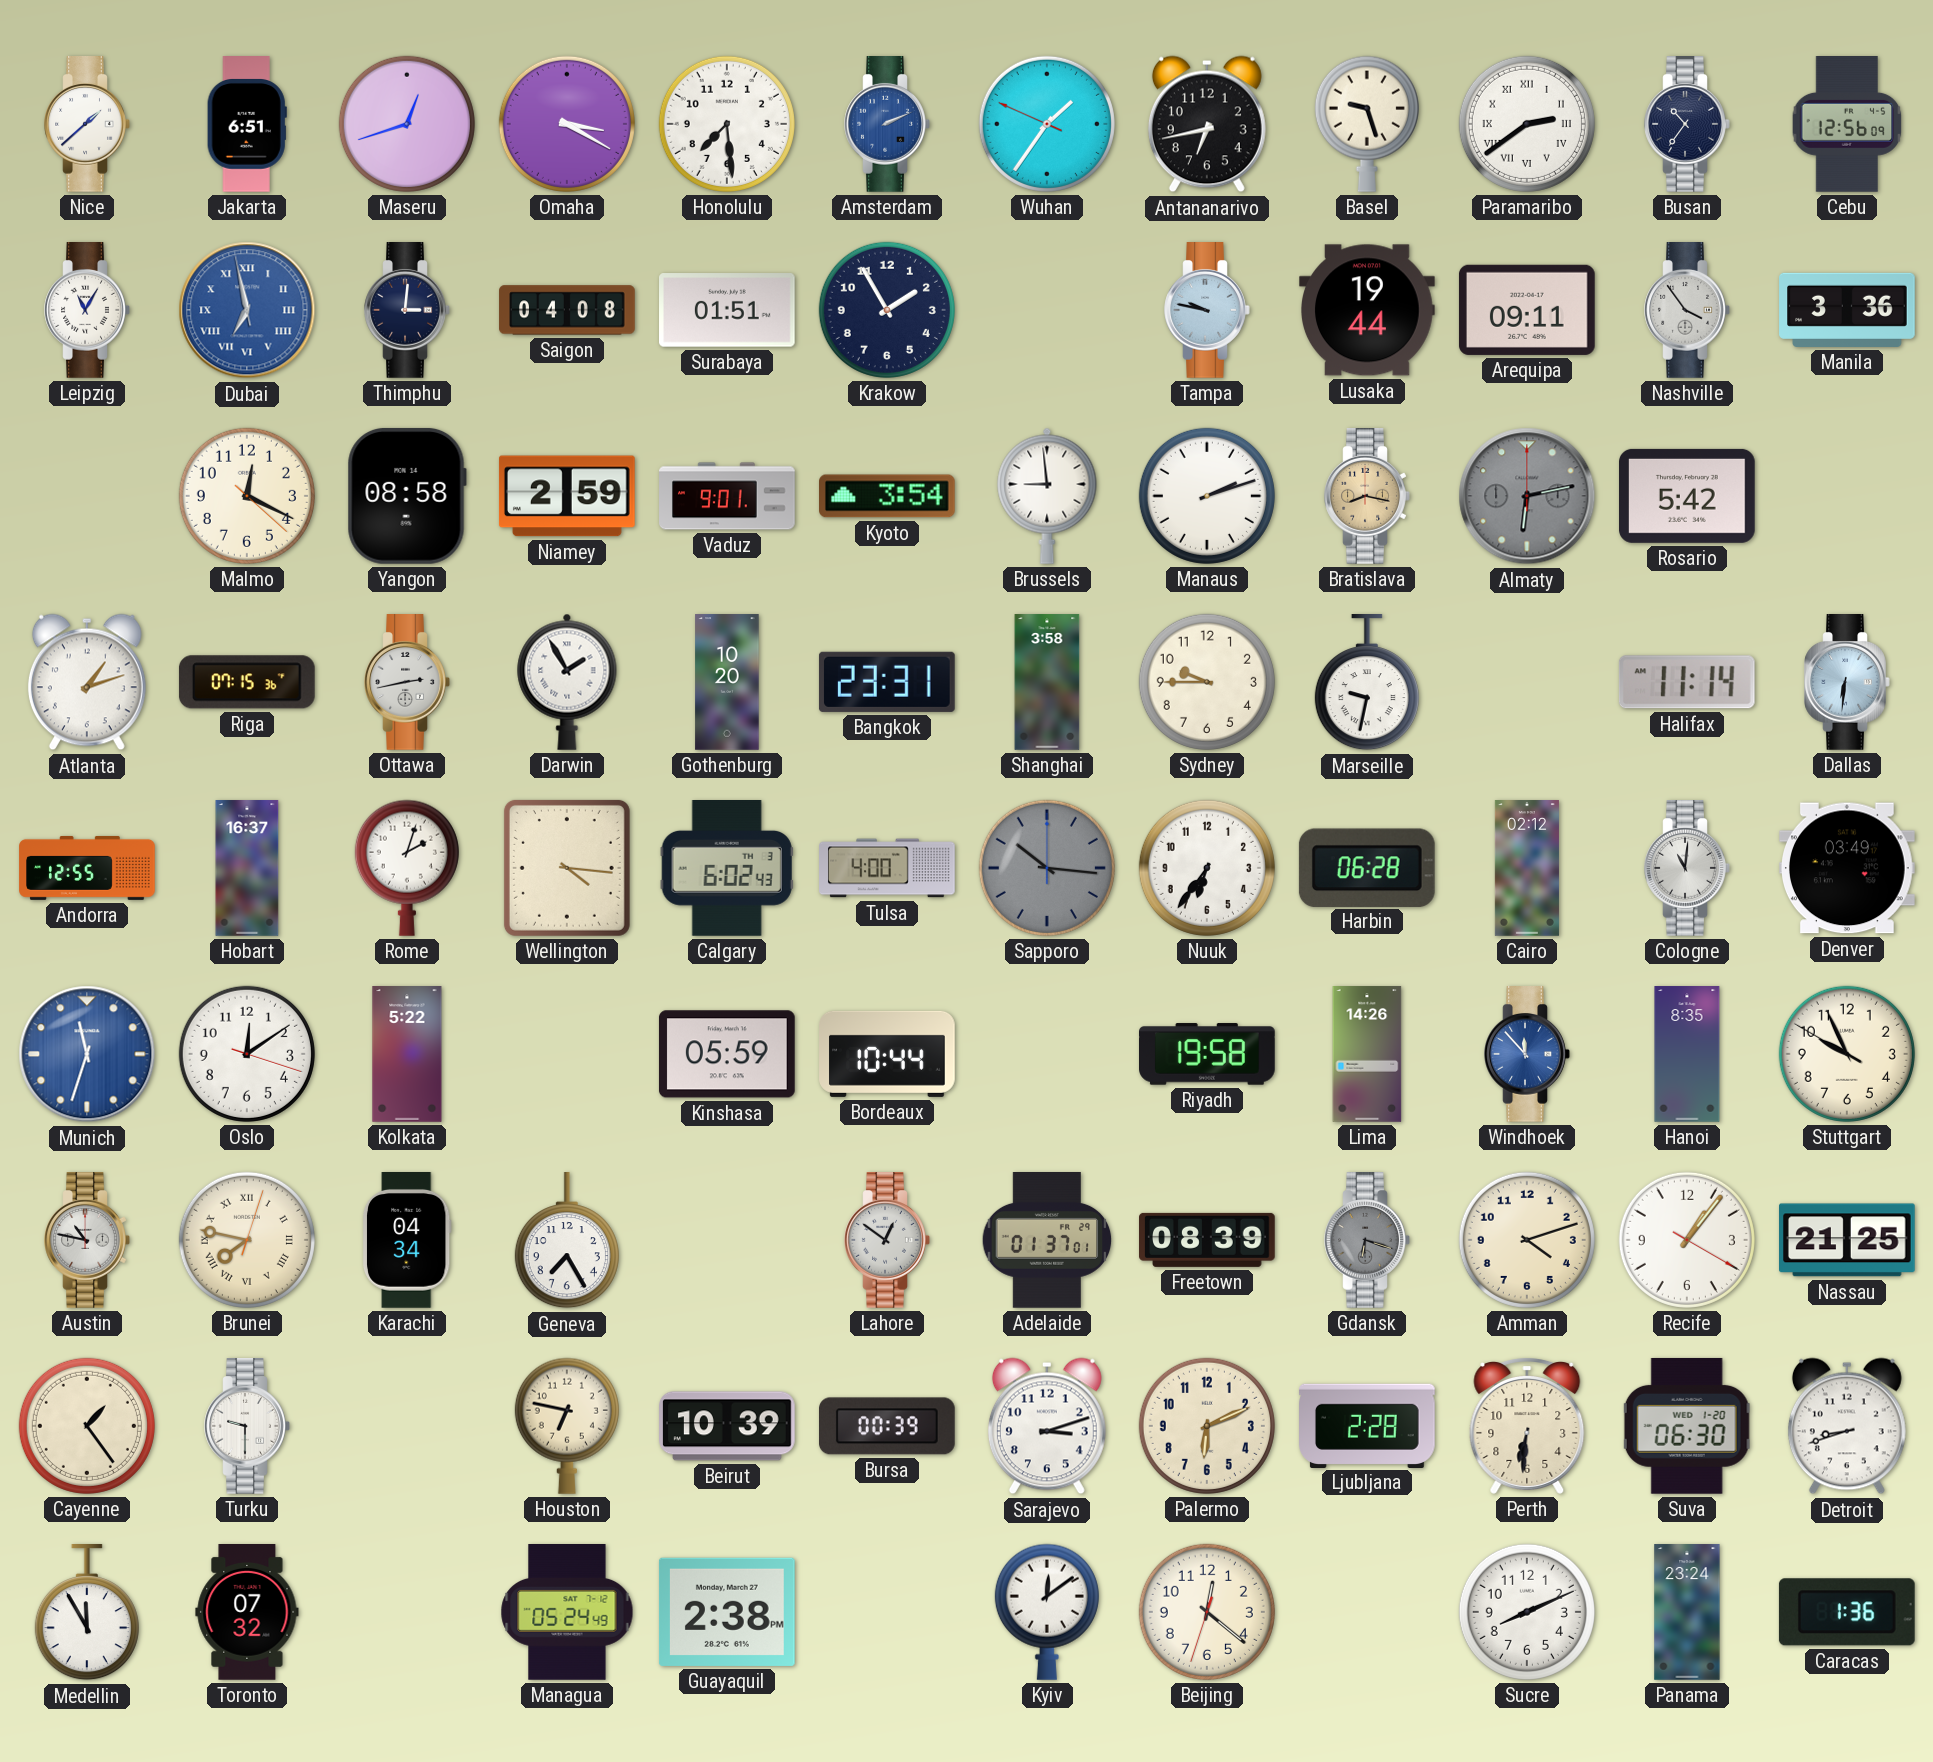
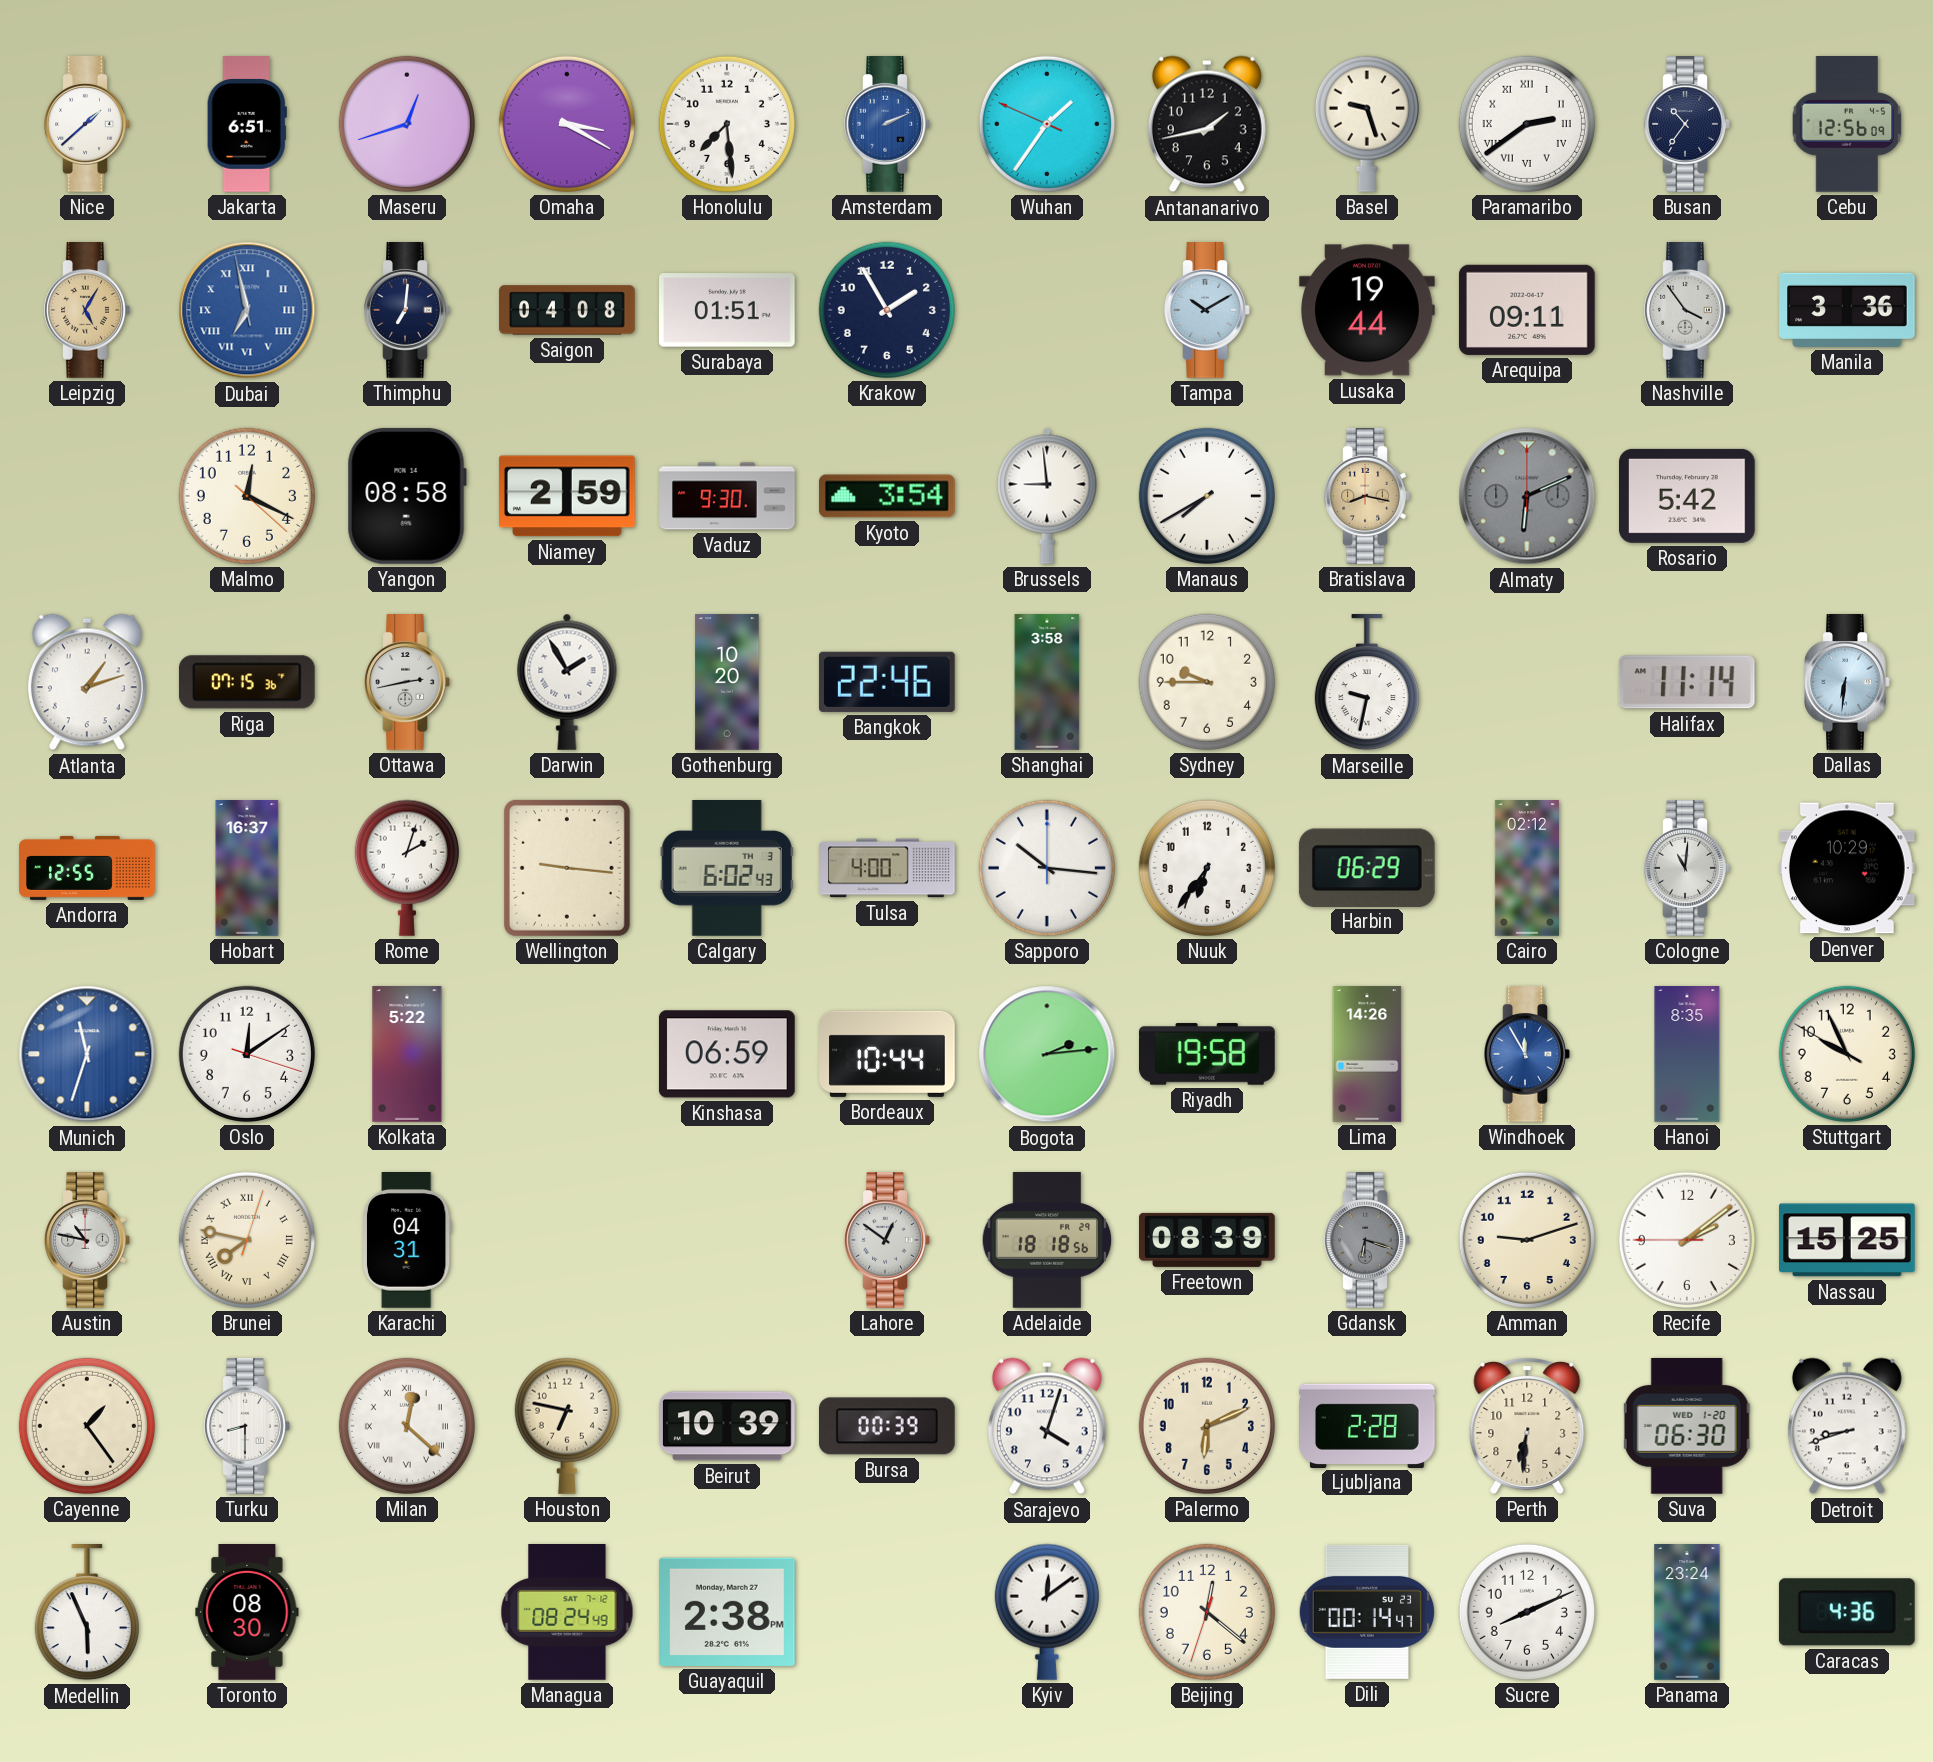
Antananarivo: 6:43 -> 1:43
Leipzig: 11:05 -> 5:05
Leipzig dial: white -> champagne
Thimphu: 3:01 -> 7:01
Tampa: 9:47 -> 10:10
Vaduz: 9:01 -> 9:30
Manaus: 2:12 -> 7:40
Almaty: 6:13 -> 6:11
Bangkok: 23:31 -> 22:46
Wellington: 4:16 -> 9:16
Sapporo dial: grey -> white
Harbin: 06:28 -> 06:29
Denver: 03:49 -> 10:29
Kinshasa: 05:59 -> 06:59
Bogota: none -> 2:14
Windhoek: 11:53 -> 11:55
Karachi: 04:34 -> 04:31
Geneva: 7:25 -> none
Adelaide: 01:37 -> 18:18
Amman: 4:12 -> 9:12
Recife: 1:06 -> 2:08
Nassau: 21:25 -> 15:25
Turku: 9:30 -> 8:30
Milan: none -> 12:22
Sarajevo: 3:12 -> 4:03
Medellin: 11:55 -> 5:56
Toronto: 07:32 -> 08:30
Managua: 05:24 -> 08:24
Dili: none -> 00:14
Caracas: 1:36 -> 4:36
